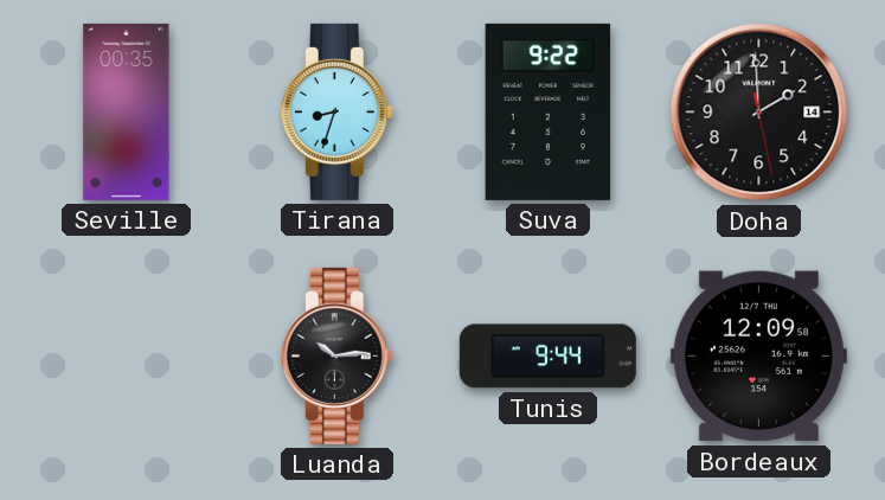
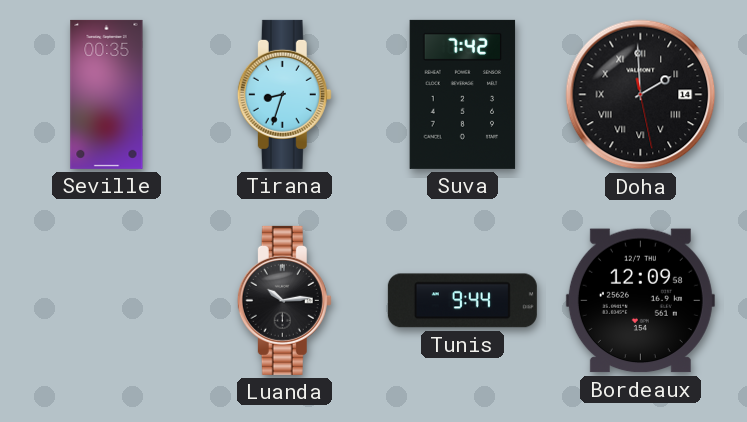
Suva: 9:22 -> 7:42
Doha numerals: Arabic -> Roman
